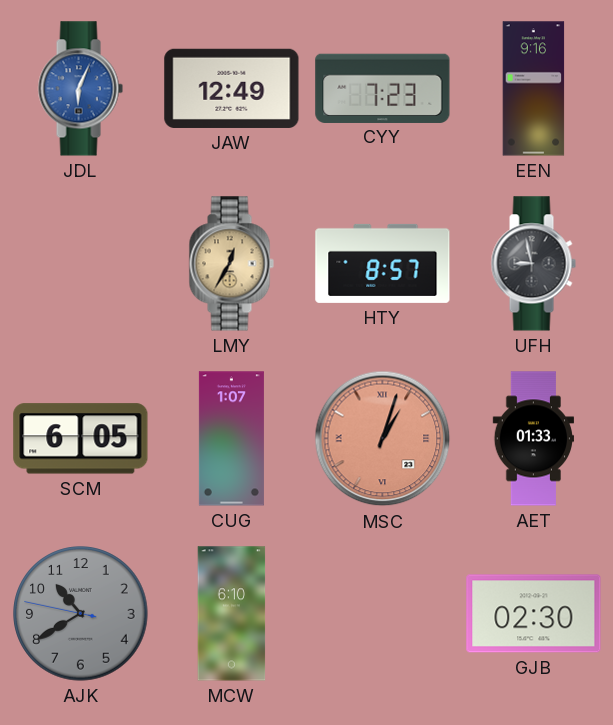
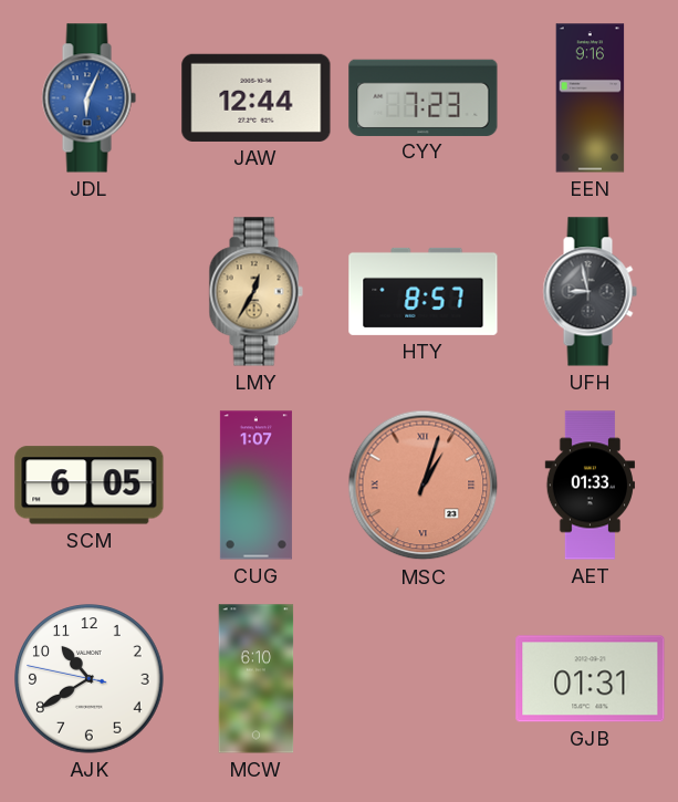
JAW: 12:49 -> 12:44
AJK dial: grey -> white
GJB: 02:30 -> 01:31
